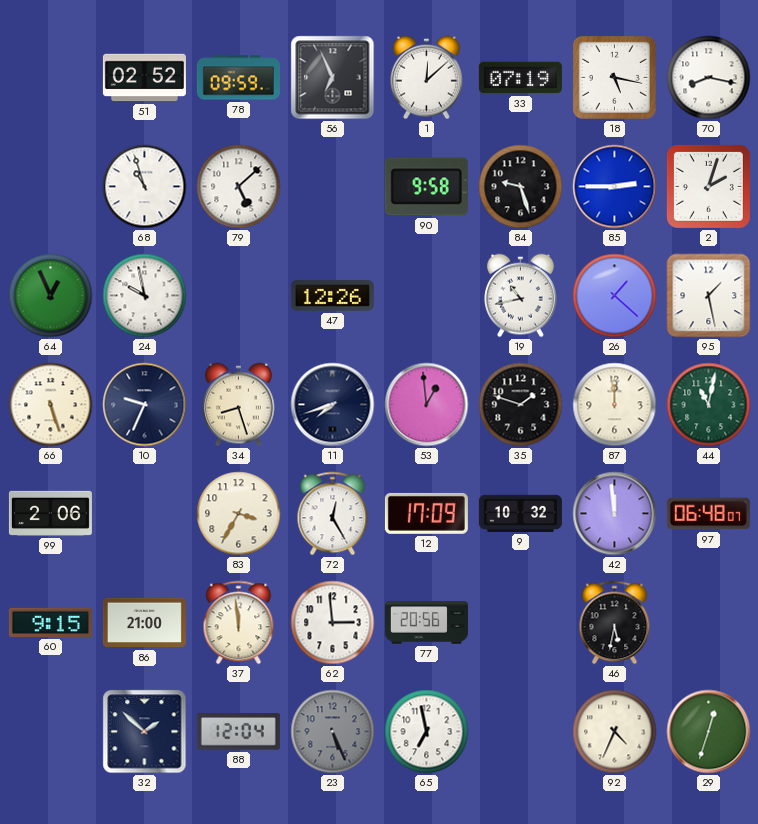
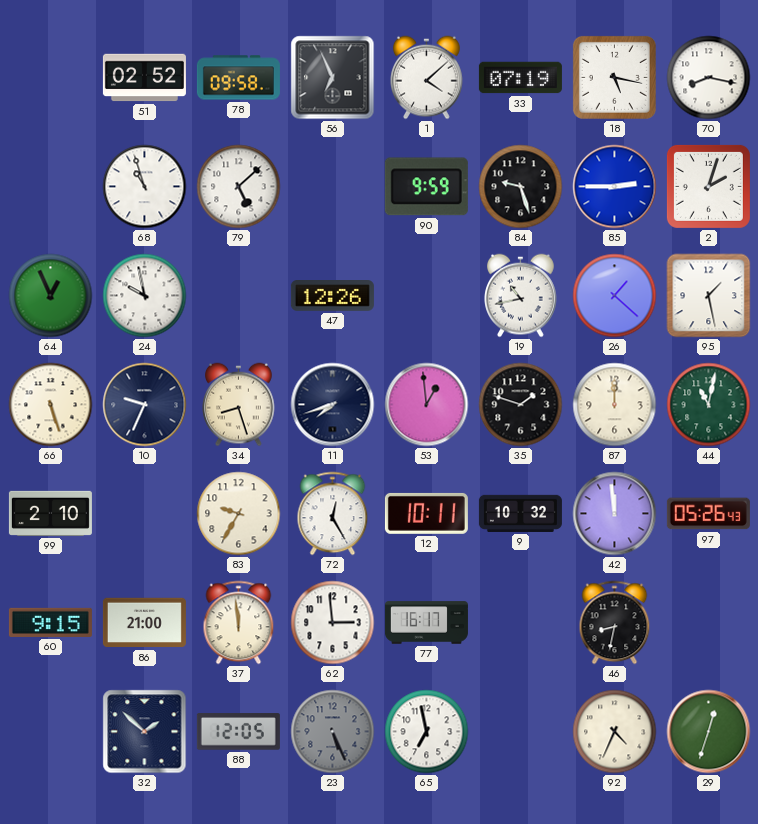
78: 09:59 -> 09:58
1: 12:08 -> 4:08
90: 9:58 -> 9:59
99: 2:06 -> 2:10
83: 3:35 -> 9:35
12: 17:09 -> 10:11
97: 06:48 -> 05:26
77: 20:56 -> 16:17
46: 5:32 -> 8:32
88: 12:04 -> 12:05
